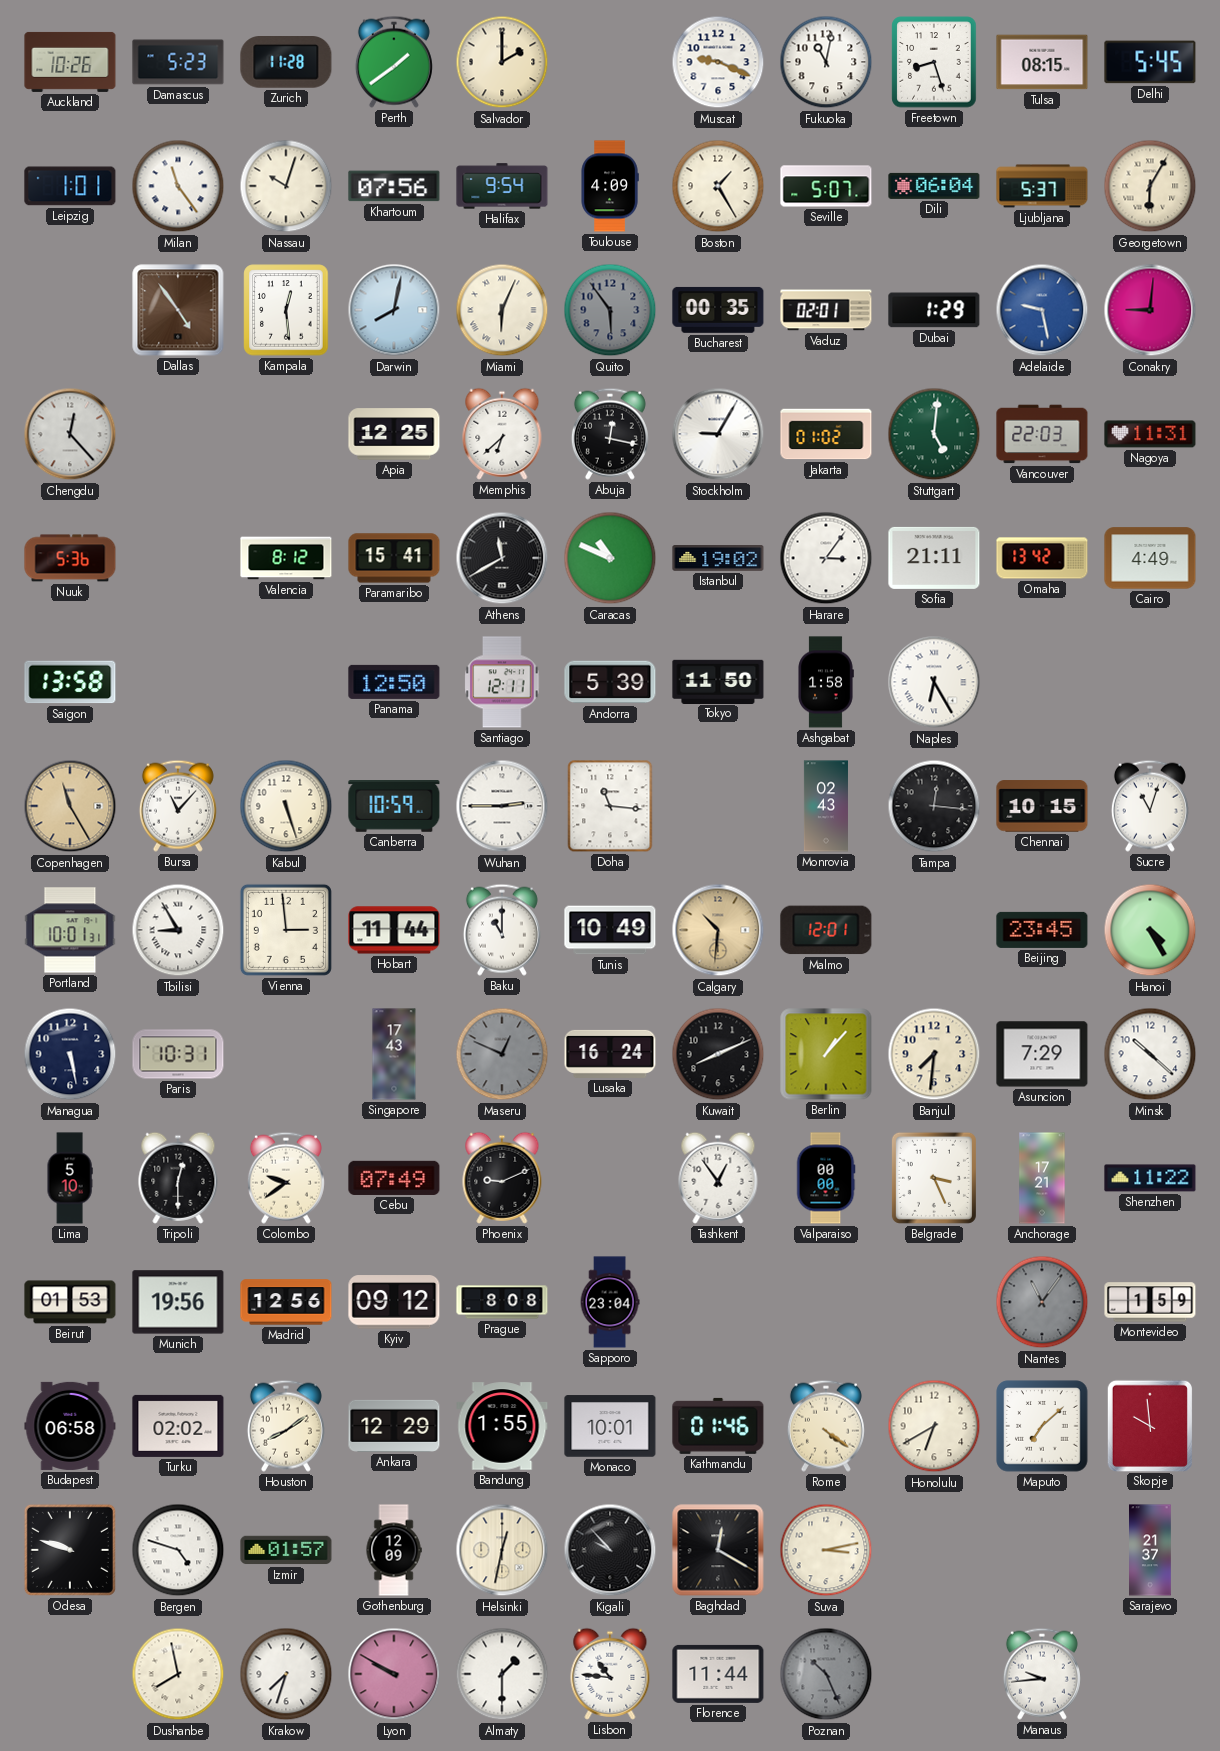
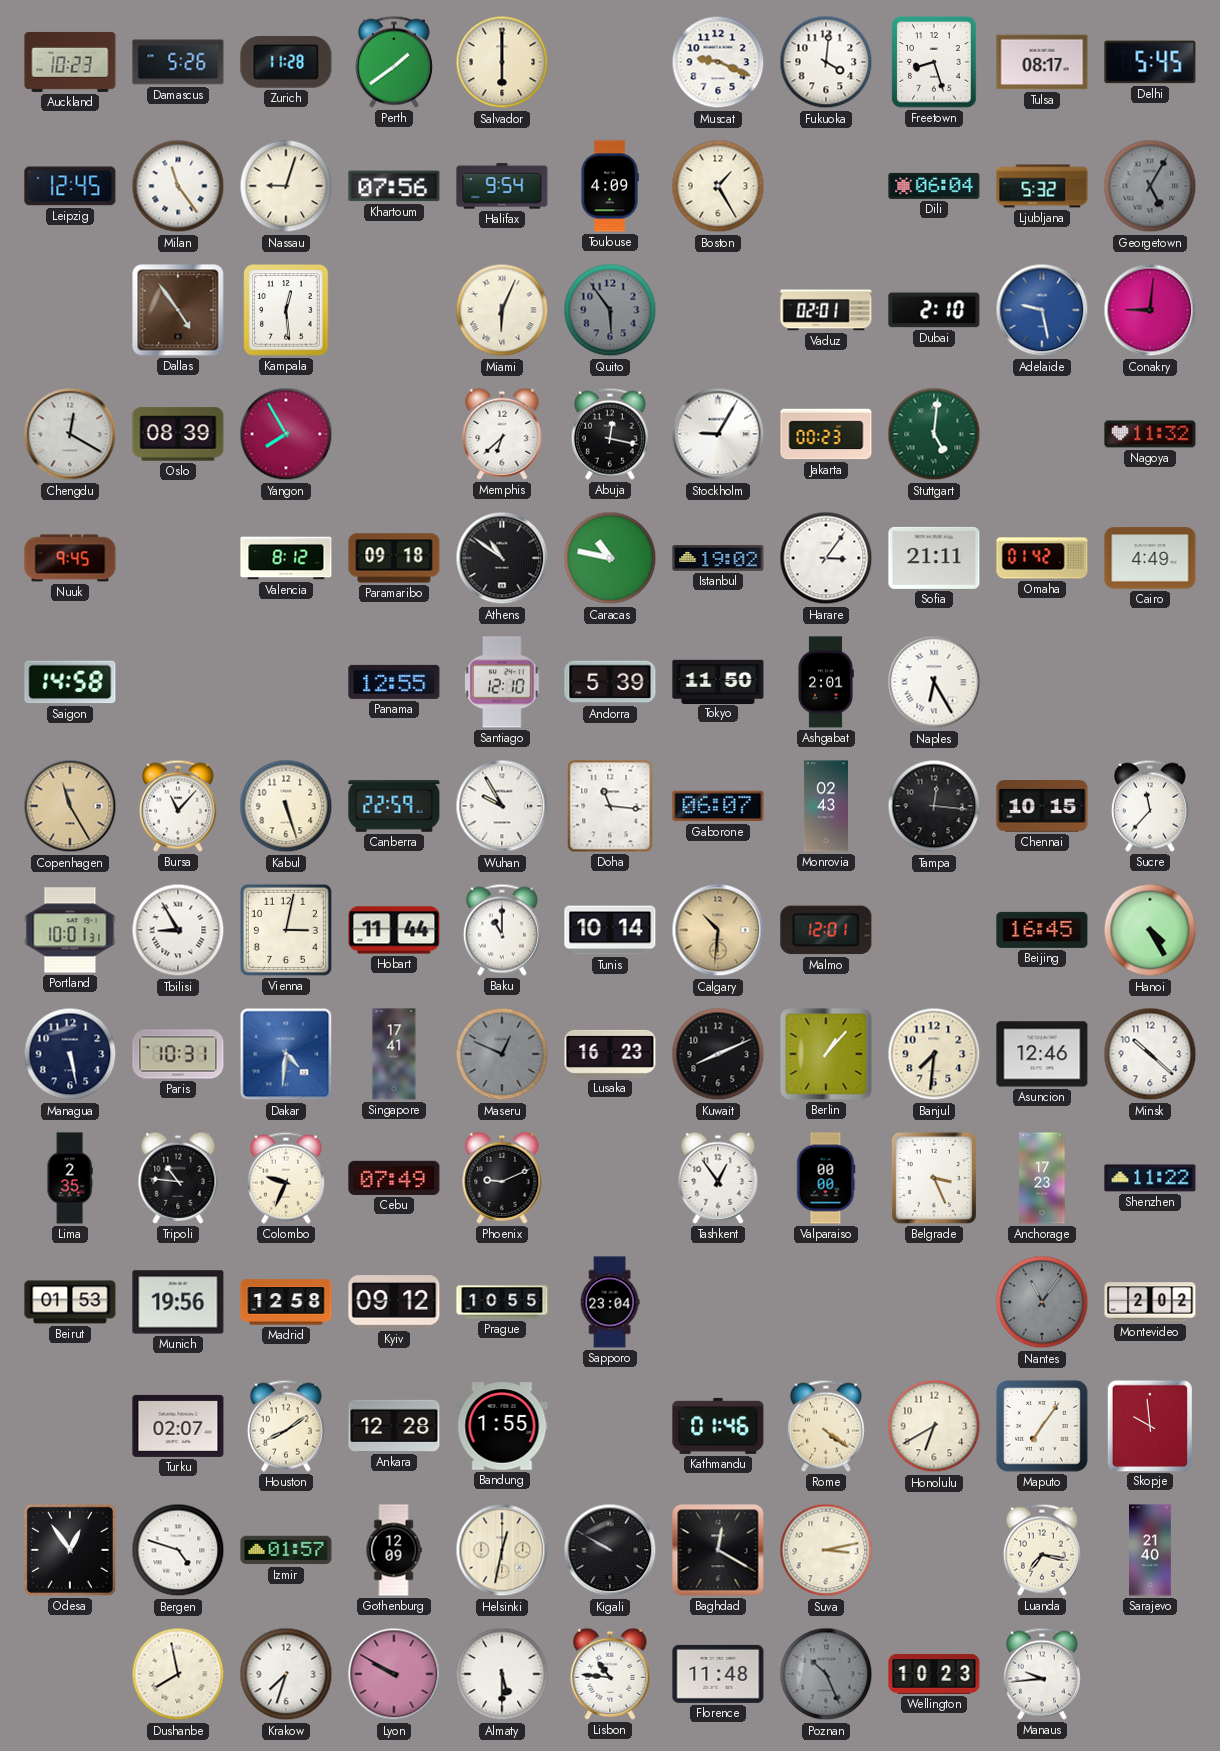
Auckland: 10:26 -> 10:23
Damascus: 5:23 -> 5:26
Salvador: 2:00 -> 6:00
Fukuoka: 11:02 -> 4:01
Tulsa: 08:15 -> 08:17
Leipzig: 1:01 -> 12:45
Nassau: 10:03 -> 9:03
Seville: 5:07 -> none
Ljubljana: 5:37 -> 5:32
Georgetown: 6:05 -> 5:05
Georgetown dial: cream -> grey
Darwin: 8:02 -> none
Bucharest: 00:35 -> none
Dubai: 1:29 -> 2:10
Chengdu: 12:23 -> 12:20
Oslo: none -> 08:39
Yangon: none -> 7:55
Apia: 12:25 -> none
Jakarta: 01:02 -> 00:23
Vancouver: 22:03 -> none
Nagoya: 11:31 -> 11:32
Nuuk: 5:36 -> 9:45
Paramaribo: 15:41 -> 09:18
Athens: 11:40 -> 10:51
Caracas: 10:49 -> 10:47
Omaha: 13:42 -> 01:42
Saigon: 13:58 -> 14:58
Panama: 12:50 -> 12:55
Santiago: 12:11 -> 12:10
Ashgabat: 1:58 -> 2:01
Canberra: 10:59 -> 22:59
Wuhan: 2:45 -> 9:55
Gaborone: none -> 06:07
Sucre: 11:03 -> 11:37
Vienna: 2:59 -> 3:02
Tunis: 10:49 -> 10:14
Beijing: 23:45 -> 16:45
Dakar: none -> 4:31
Singapore: 17:43 -> 17:41
Lusaka: 16:24 -> 16:23
Asuncion: 7:29 -> 12:46
Lima: 5:10 -> 2:35
Tripoli: 12:30 -> 10:46
Colombo: 9:39 -> 9:34
Anchorage: 17:21 -> 17:23
Madrid: 12:56 -> 12:58
Prague: 8:08 -> 10:55
Montevideo: 1:59 -> 2:02
Budapest: 06:58 -> none
Turku: 02:02 -> 02:07
Ankara: 12:29 -> 12:28
Monaco: 10:01 -> none
Maputo: 7:08 -> 7:06
Odesa: 9:48 -> 12:54
Kigali: 9:53 -> 9:50
Luanda: none -> 7:17
Sarajevo: 21:37 -> 21:40
Almaty: 1:30 -> 5:30
Florence: 11:44 -> 11:48
Wellington: none -> 10:23
